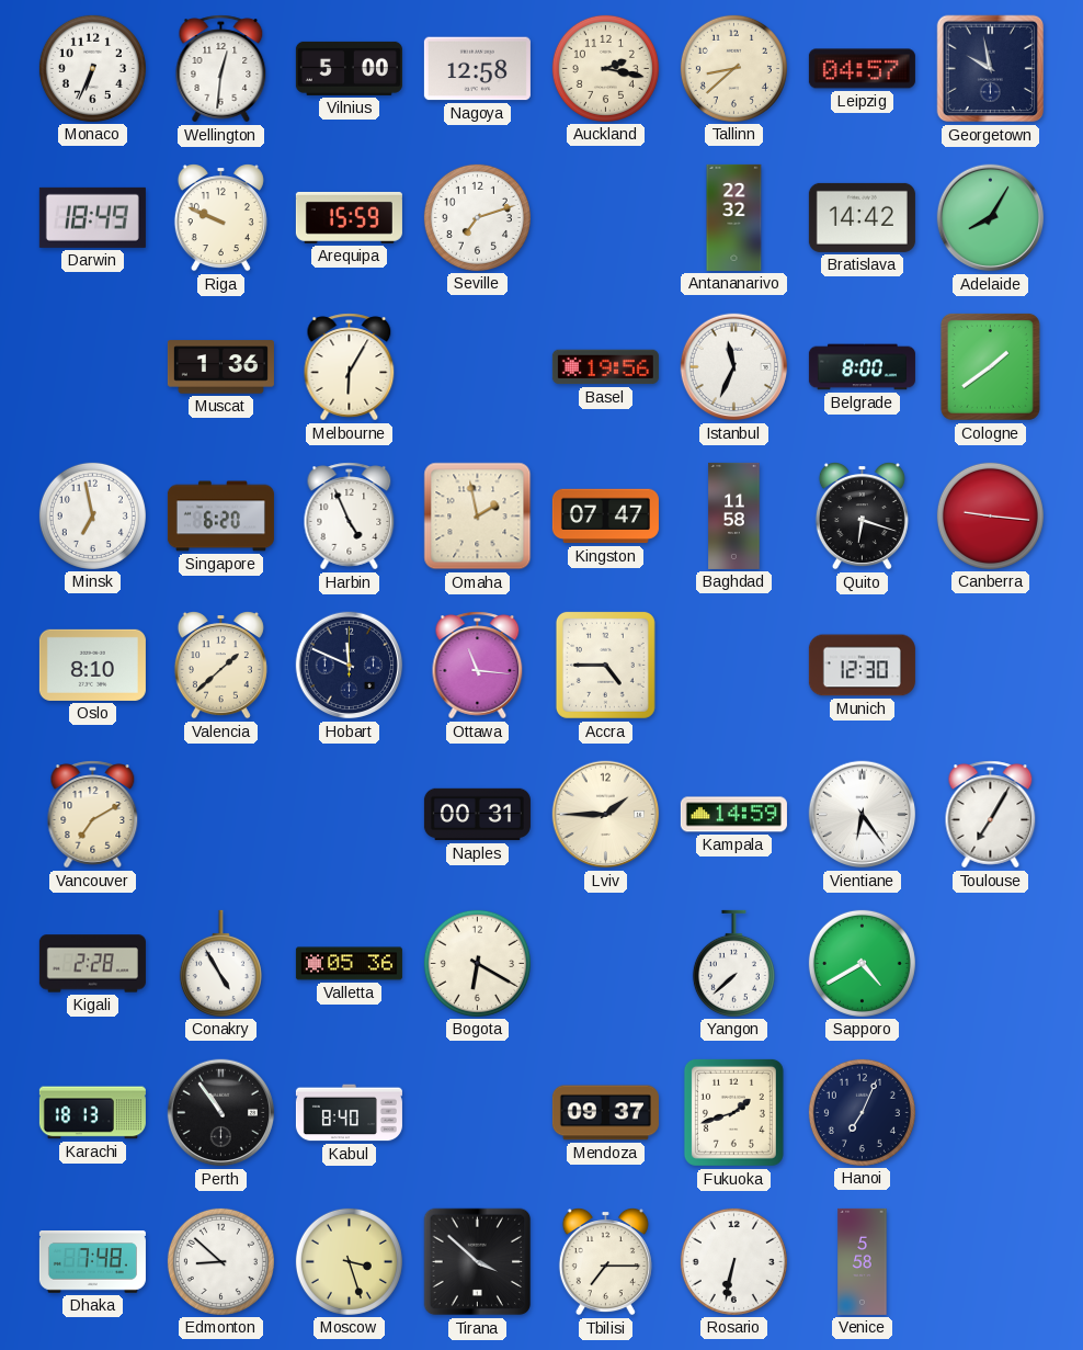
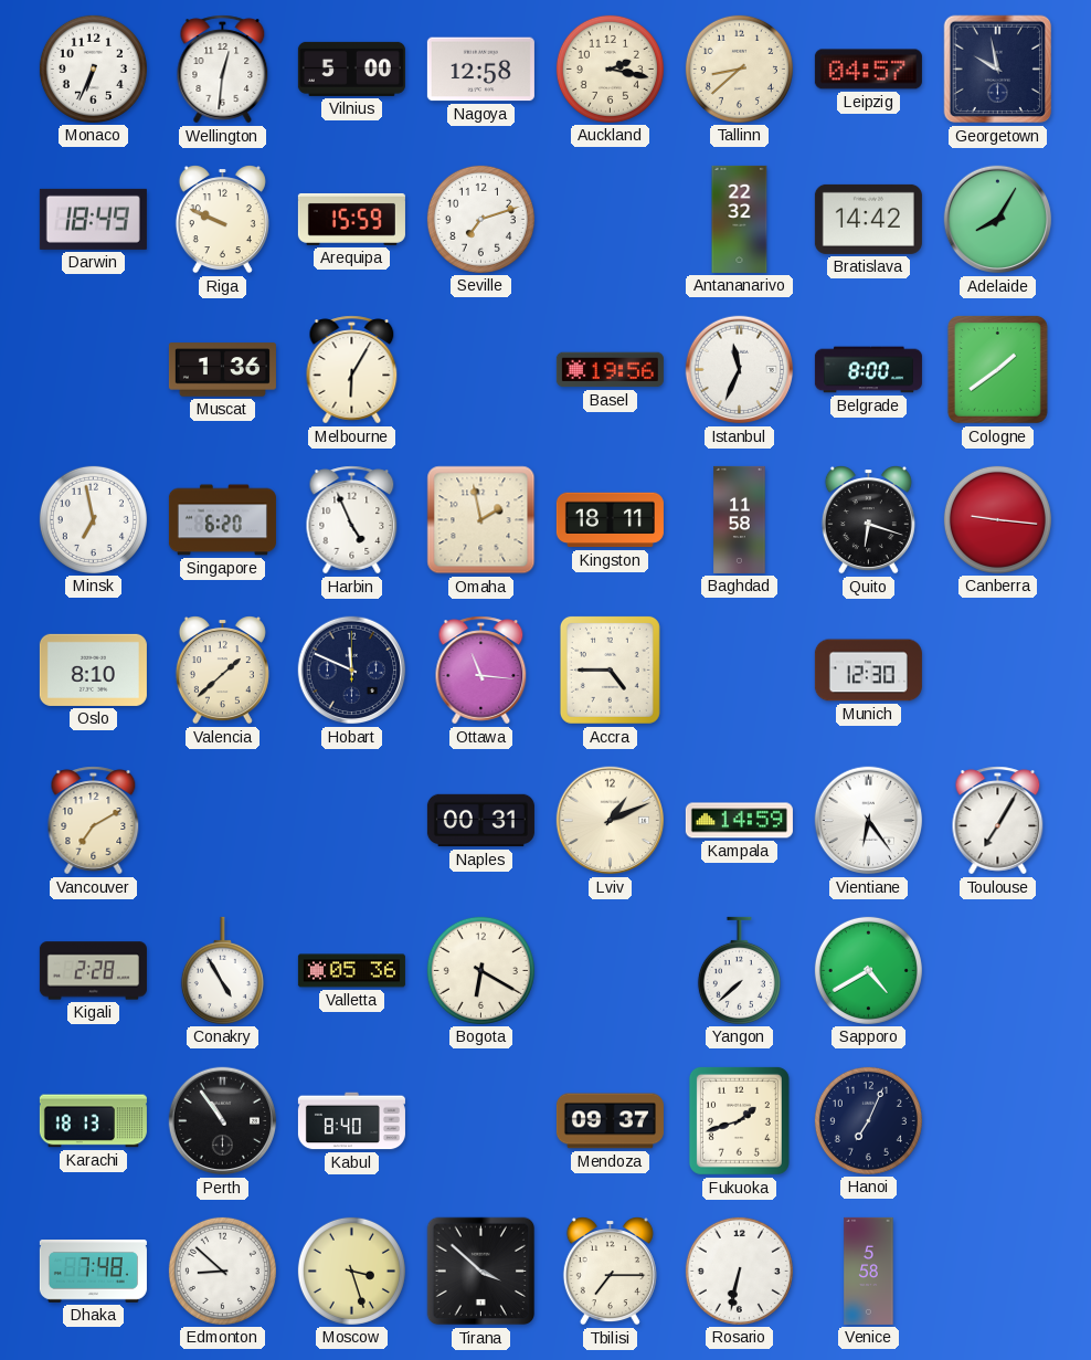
Kingston: 07:47 -> 18:11
Lviv: 1:45 -> 1:11
